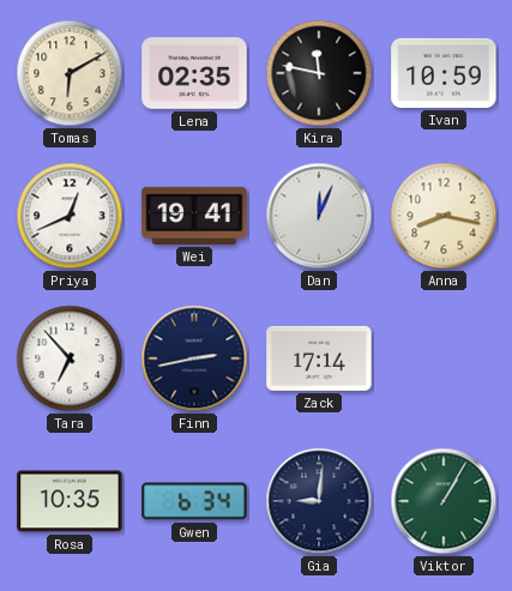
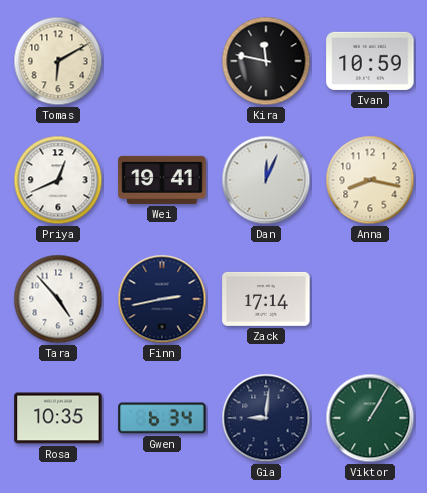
Lena: 02:35 -> none
Tara: 6:53 -> 4:53
